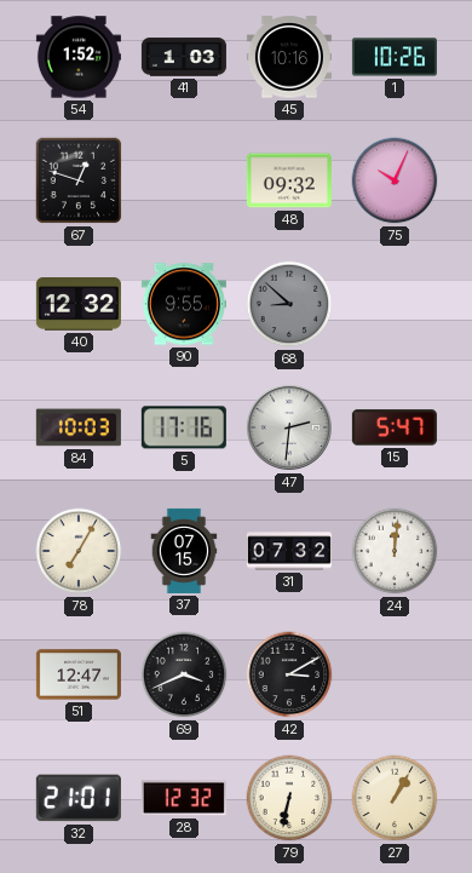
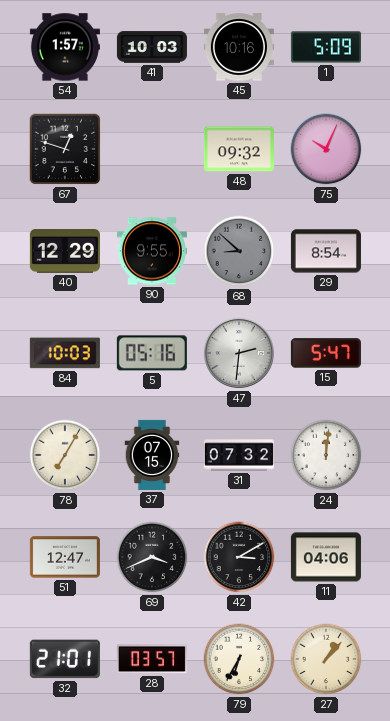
54: 1:52 -> 1:57
41: 1:03 -> 10:03
1: 10:26 -> 5:09
40: 12:32 -> 12:29
29: none -> 8:54
5: 17:16 -> 05:16
11: none -> 04:06
28: 12:32 -> 03:57
79: 6:32 -> 6:35
27: 1:05 -> 1:07
